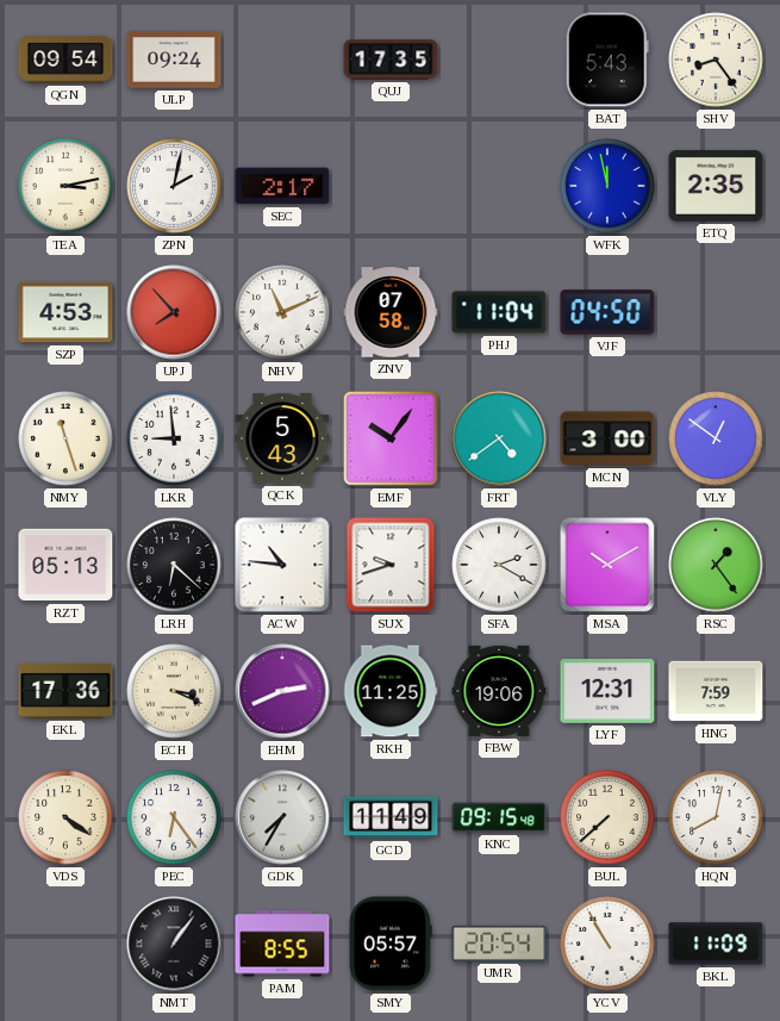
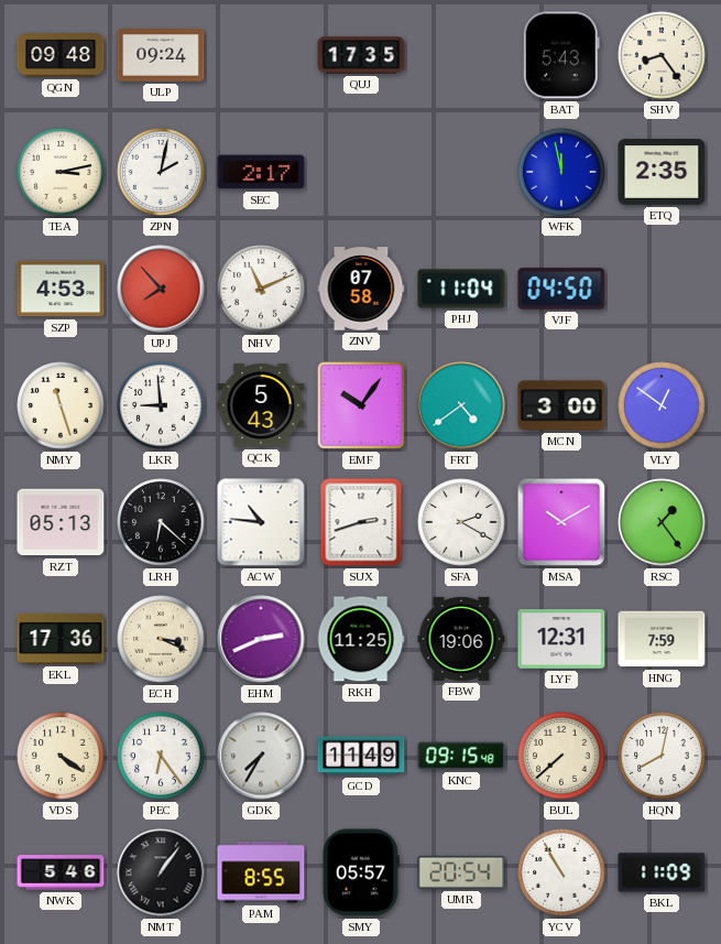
QGN: 09:54 -> 09:48
SUX: 9:42 -> 2:42
NWK: none -> 5:46
